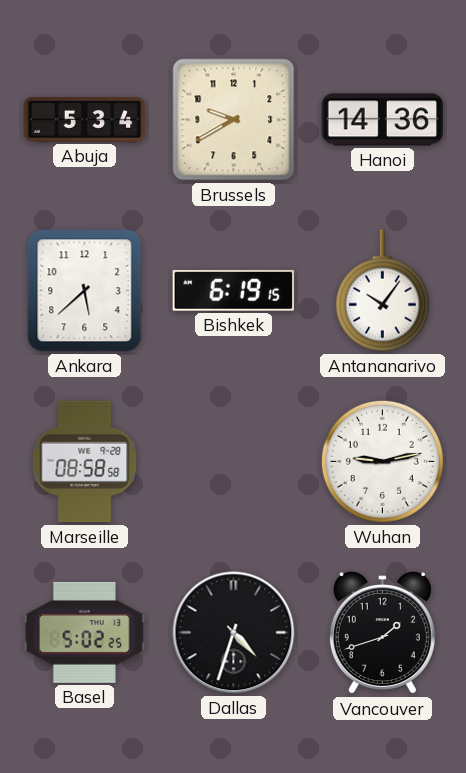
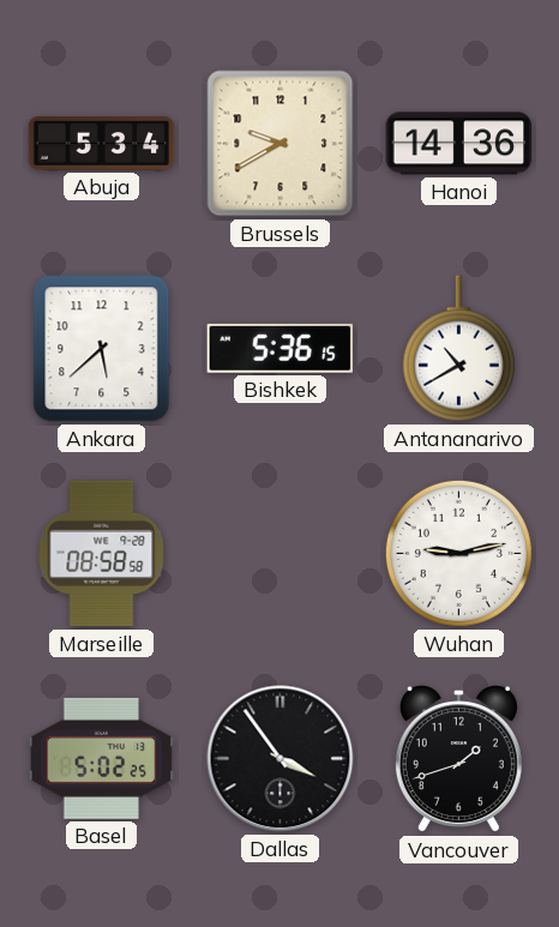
Bishkek: 6:19 -> 5:36
Antananarivo: 10:06 -> 10:40
Dallas: 4:33 -> 3:54
